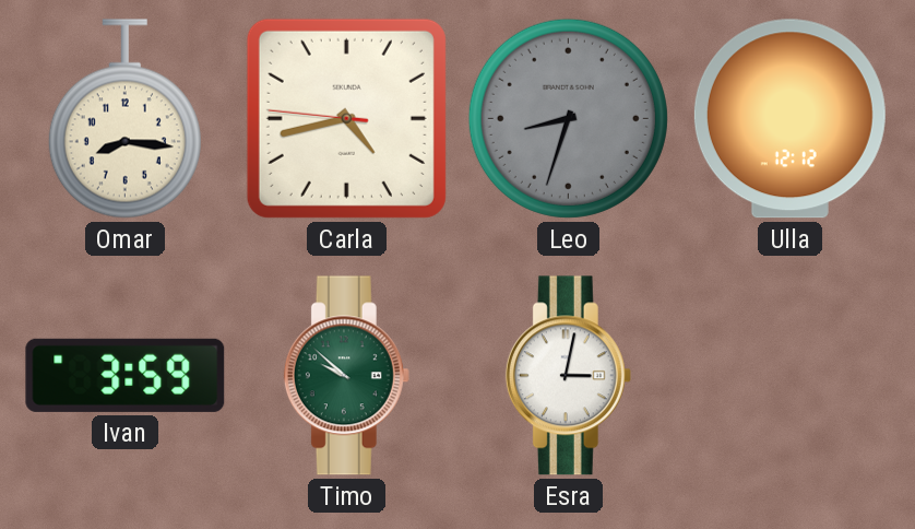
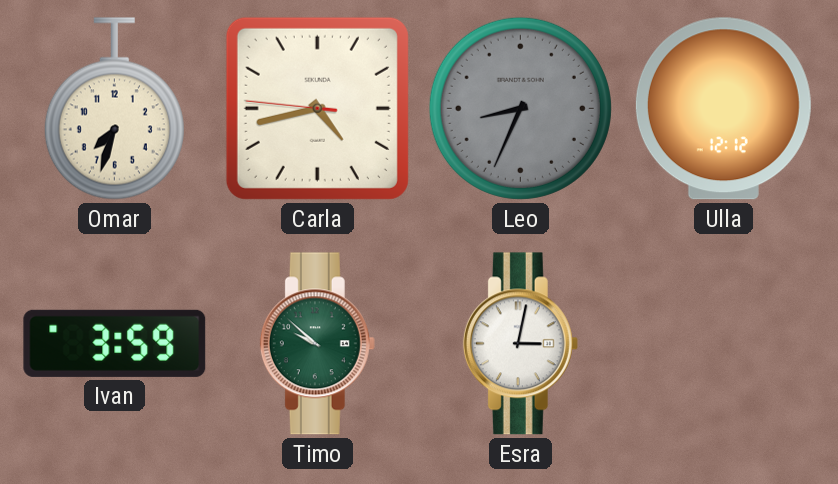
Omar: 8:16 -> 7:33
Leo: 8:33 -> 8:34
